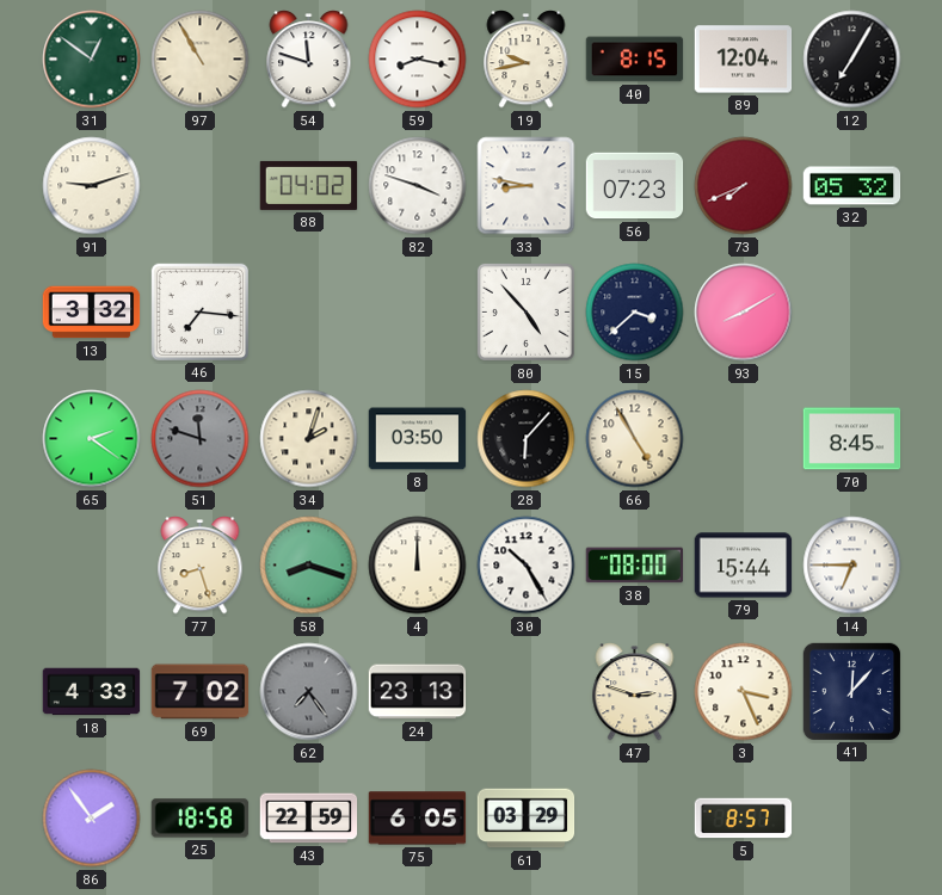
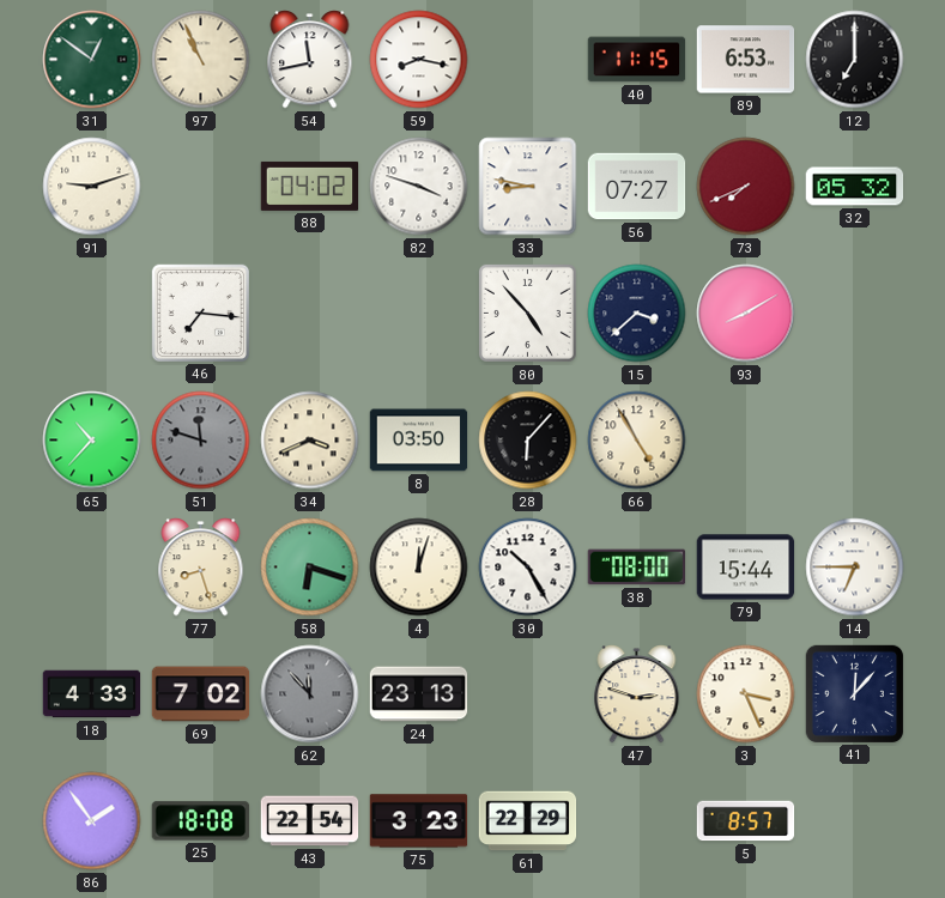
97: 10:55 -> 10:56
54: 11:48 -> 11:43
19: 9:43 -> none
40: 8:15 -> 11:15
89: 12:04 -> 6:53
12: 7:05 -> 7:00
56: 07:23 -> 07:27
13: 3:32 -> none
65: 2:21 -> 10:37
34: 2:03 -> 3:41
70: 8:45 -> none
58: 8:18 -> 6:18
4: 12:00 -> 12:03
62: 7:24 -> 11:53
25: 18:58 -> 18:08
43: 22:59 -> 22:54
75: 6:05 -> 3:23
61: 03:29 -> 22:29
